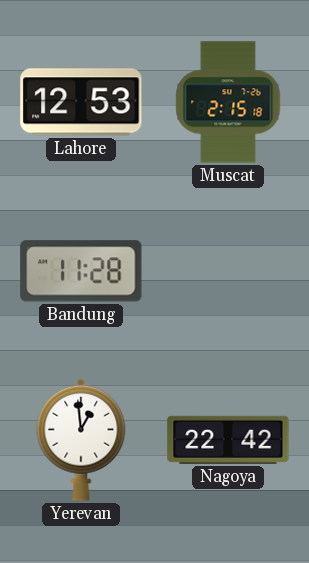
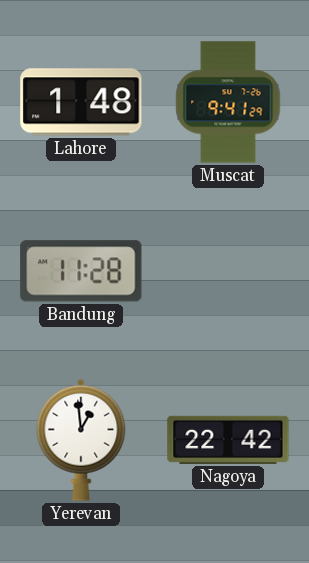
Lahore: 12:53 -> 1:48
Muscat: 2:15 -> 9:41
